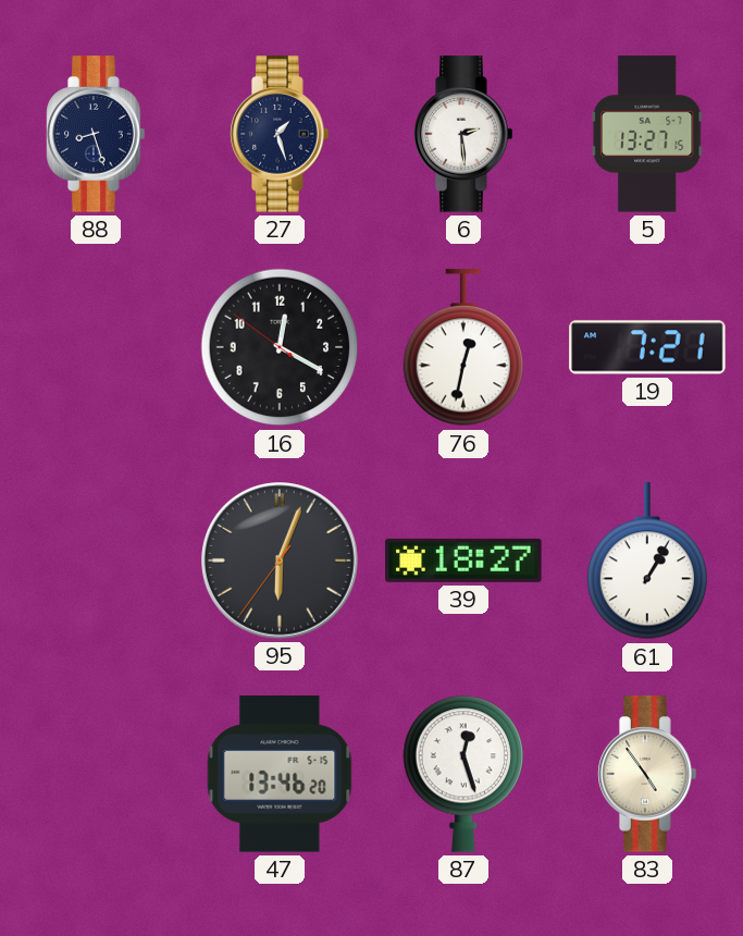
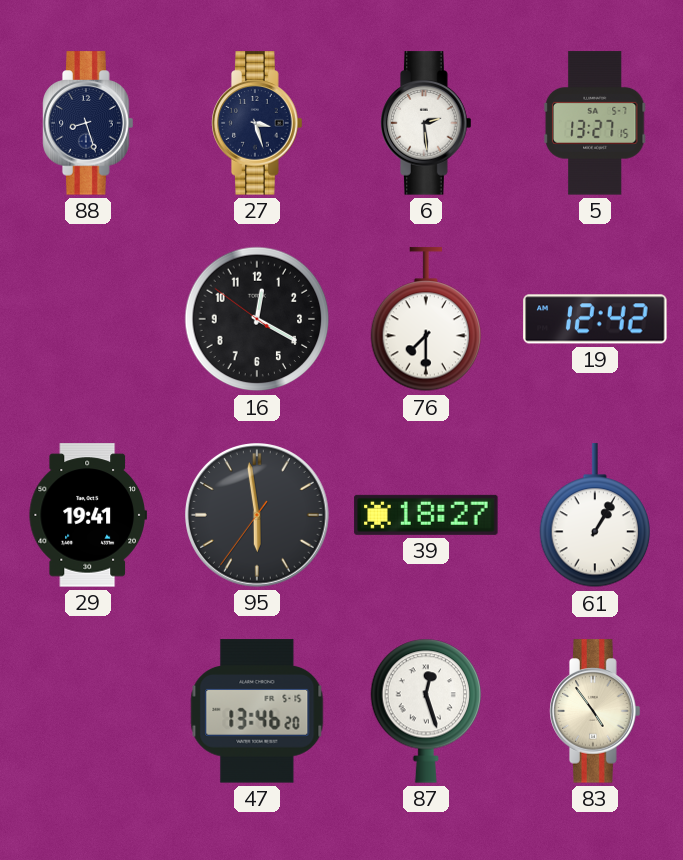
27: 1:27 -> 3:27
76: 12:32 -> 7:30
19: 7:21 -> 12:42
29: none -> 19:41
95: 6:03 -> 5:58
